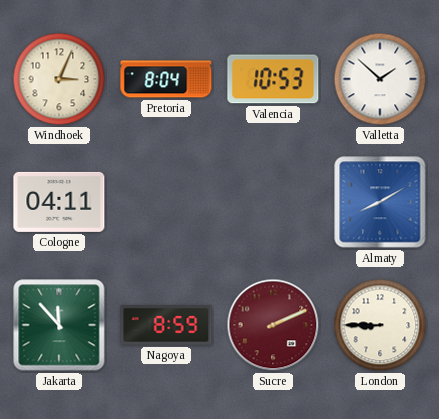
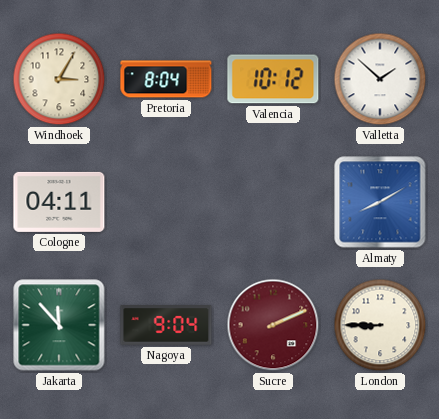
Windhoek: 3:04 -> 3:05
Valencia: 10:53 -> 10:12
Nagoya: 8:59 -> 9:04
